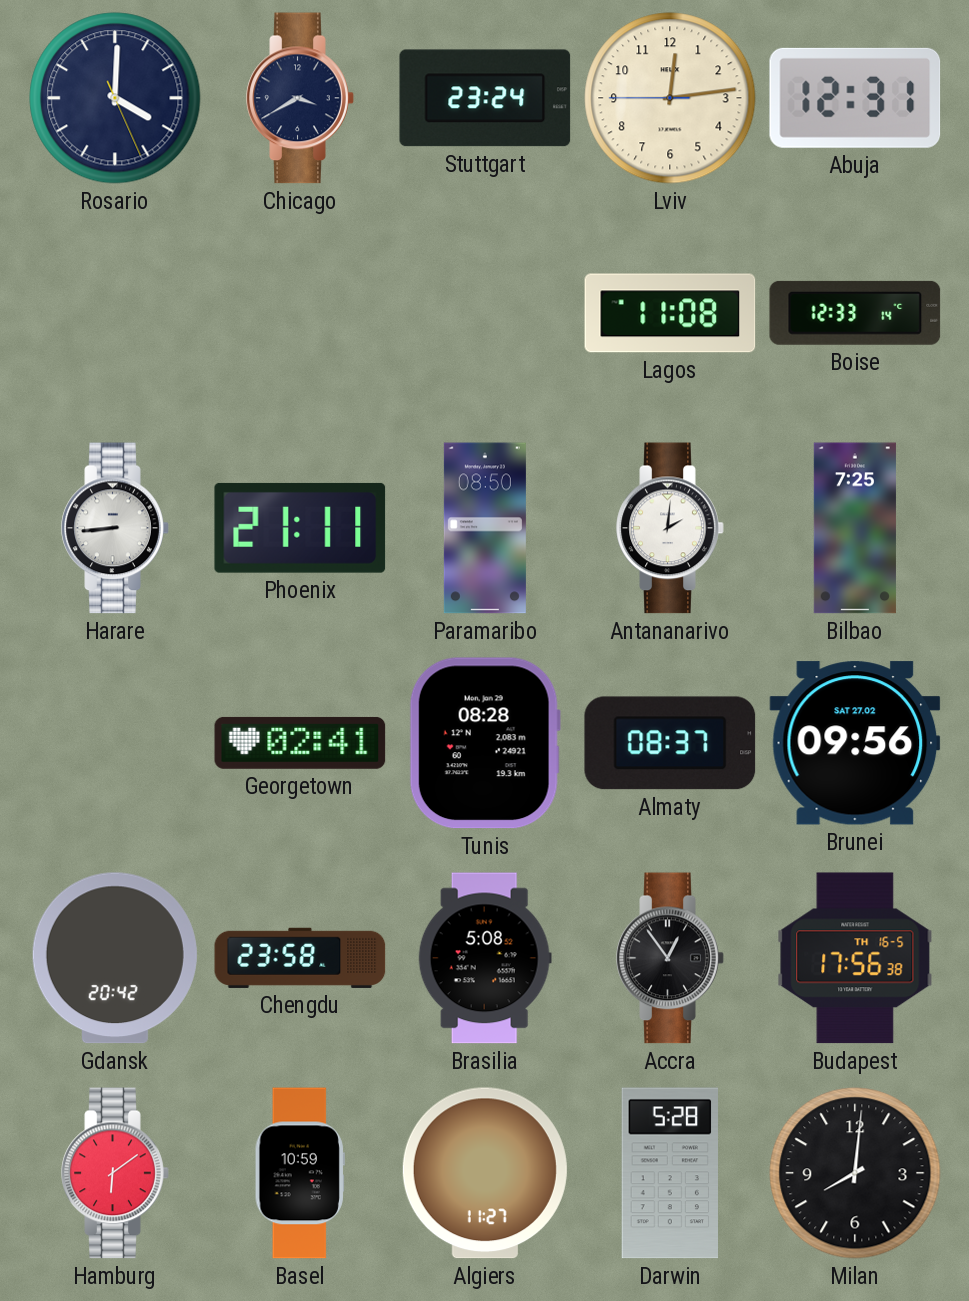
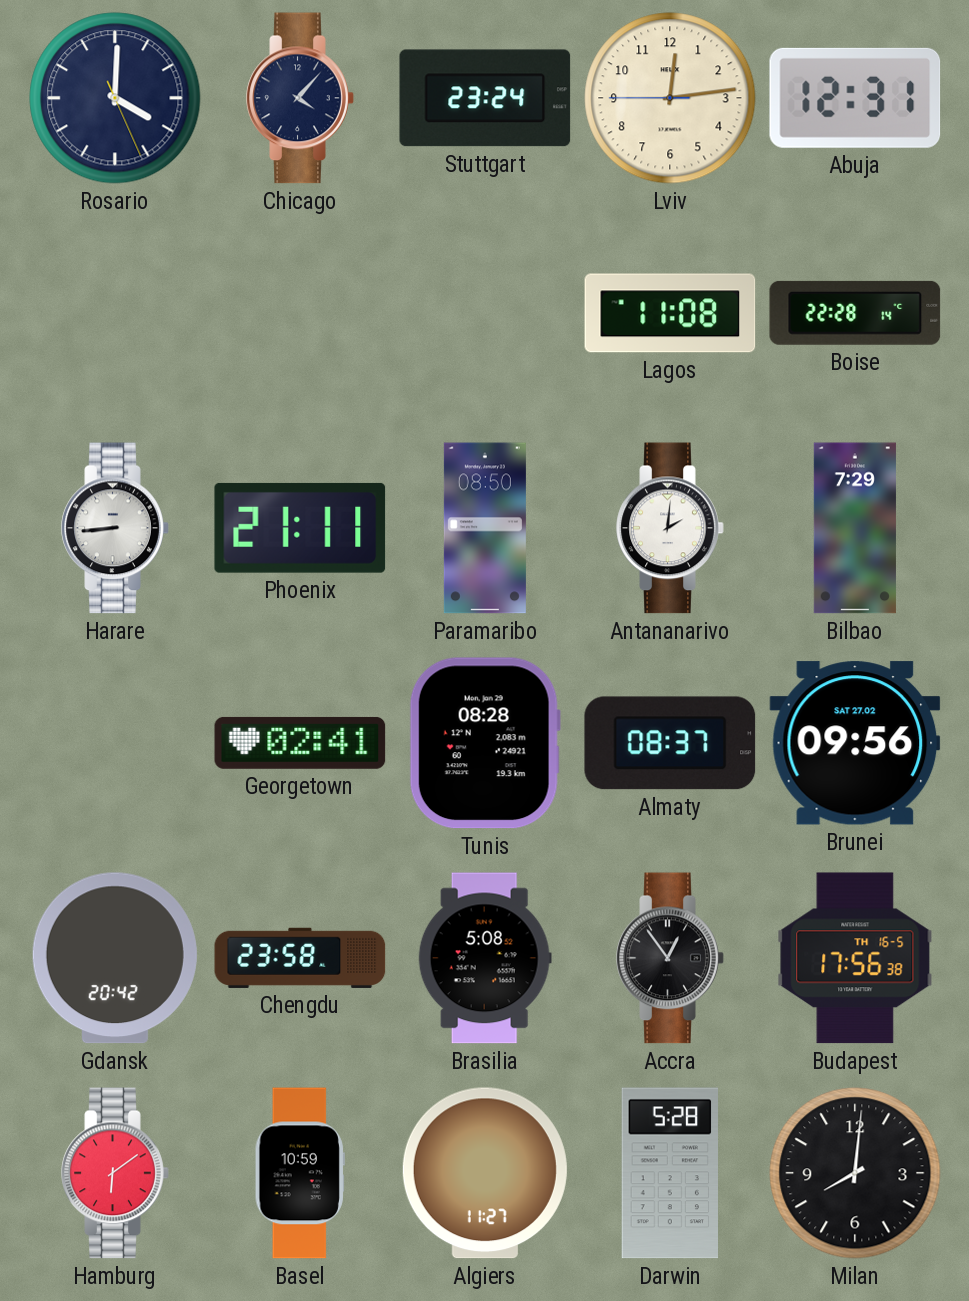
Chicago: 3:40 -> 4:07
Boise: 12:33 -> 22:28
Bilbao: 7:25 -> 7:29
